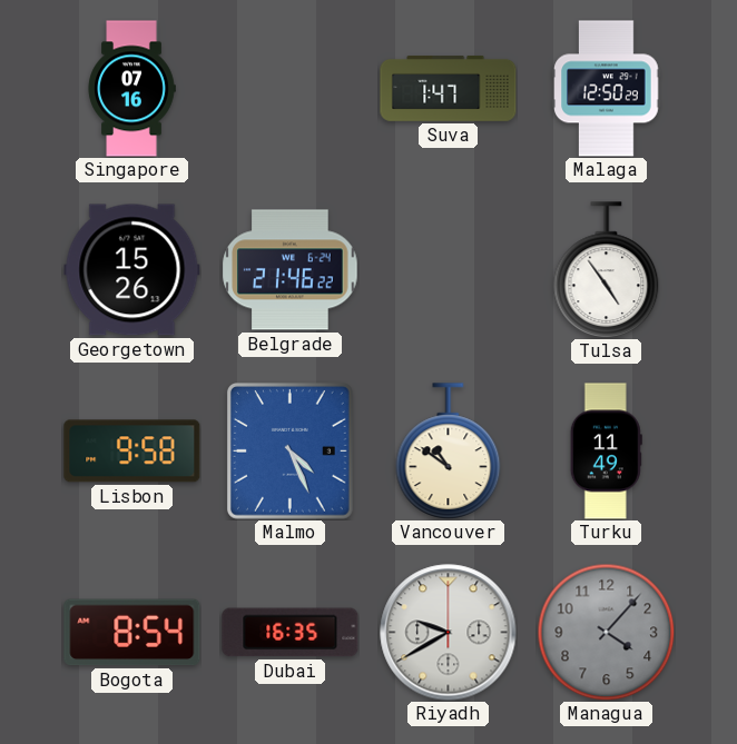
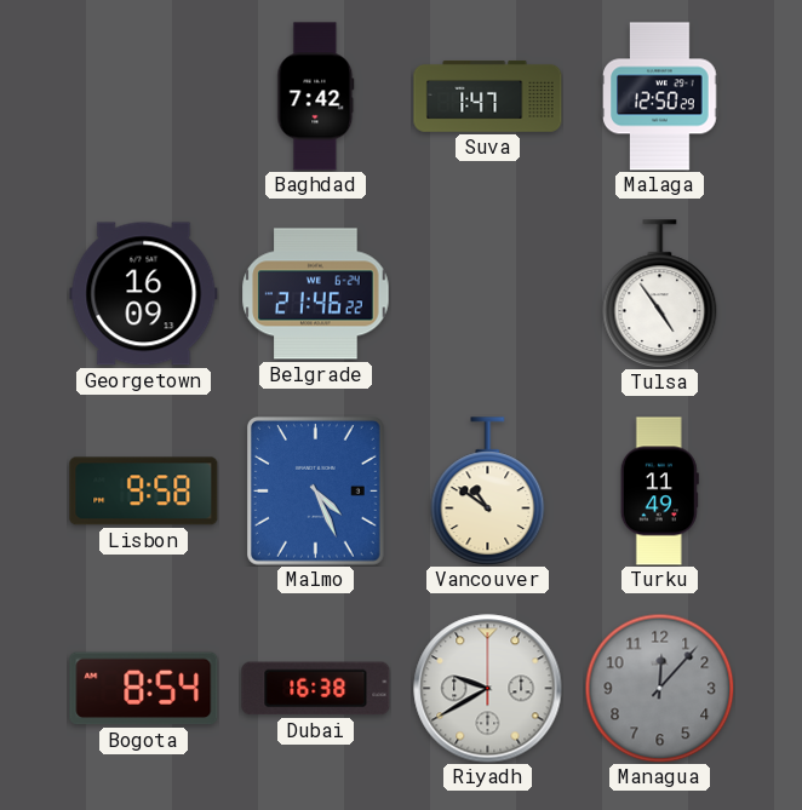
Singapore: 07:16 -> none
Baghdad: none -> 7:42
Georgetown: 15:26 -> 16:09
Dubai: 16:35 -> 16:38
Managua: 4:07 -> 12:07
